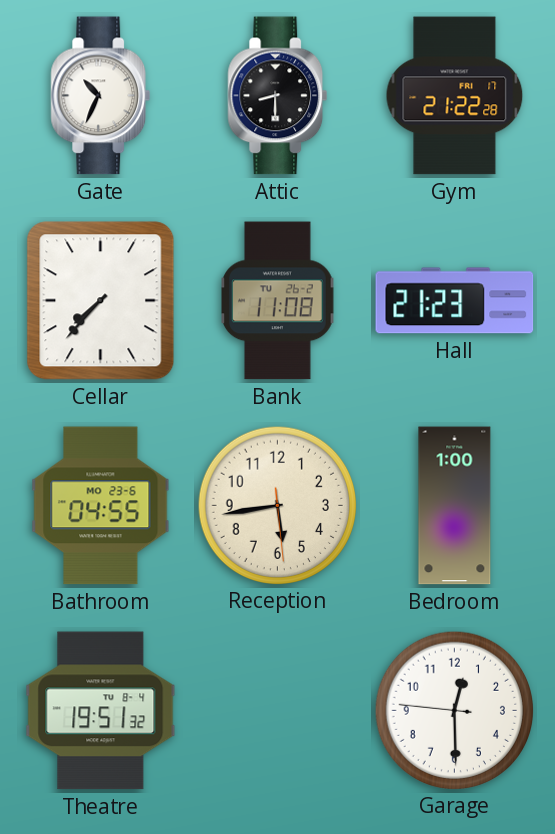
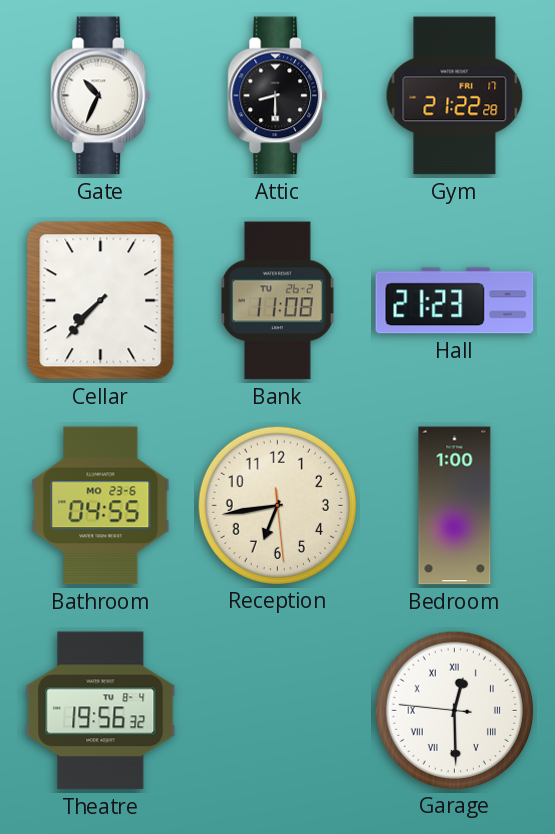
Reception: 5:43 -> 6:43
Theatre: 19:51 -> 19:56
Garage numerals: Arabic -> Roman
